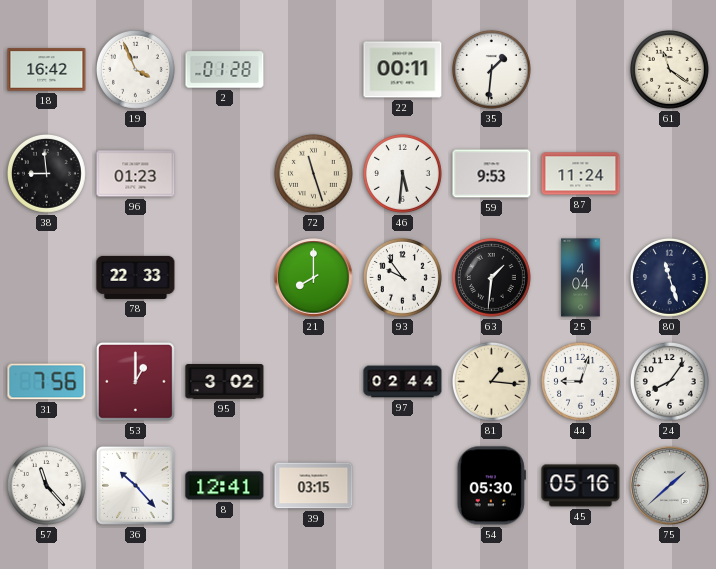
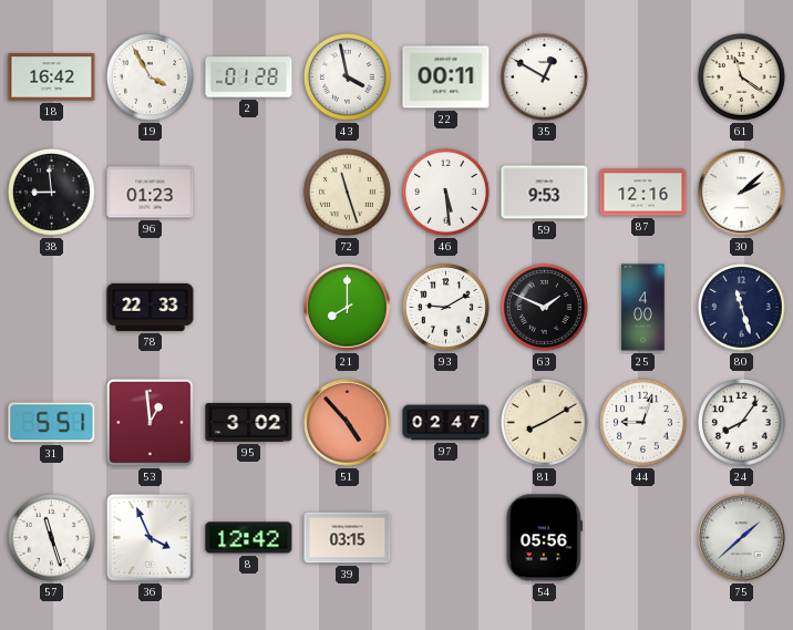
19: 3:56 -> 3:55
43: none -> 3:58
35: 1:31 -> 12:50
46: 5:31 -> 5:29
87: 11:24 -> 12:16
30: none -> 2:08
93: 9:54 -> 9:10
63: 1:31 -> 1:49
25: 4:04 -> 4:00
31: 7:56 -> 5:51
53: 1:00 -> 12:59
51: none -> 4:53
97: 02:44 -> 02:47
81: 1:16 -> 8:10
57: 11:23 -> 11:27
36: 10:23 -> 3:56
8: 12:41 -> 12:42
54: 05:30 -> 05:56
45: 05:16 -> none
